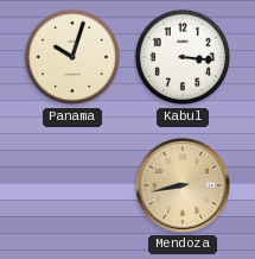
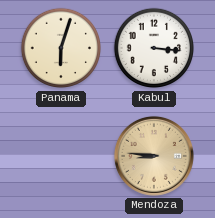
Panama: 10:03 -> 6:03
Mendoza: 8:43 -> 8:46
